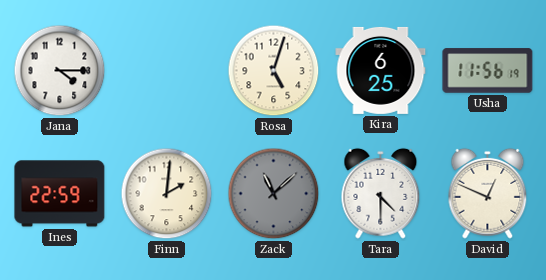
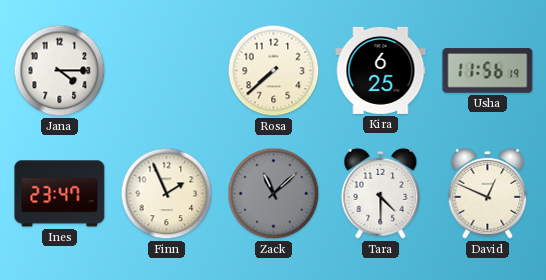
Rosa: 5:03 -> 7:38
Ines: 22:59 -> 23:47
Finn: 2:01 -> 1:56
